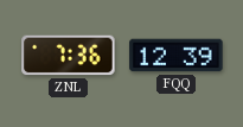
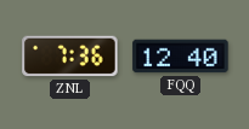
FQQ: 12:39 -> 12:40
